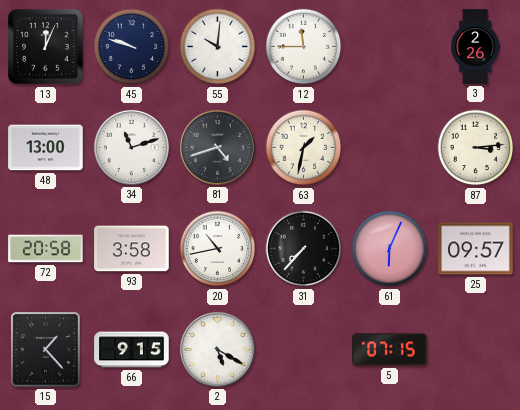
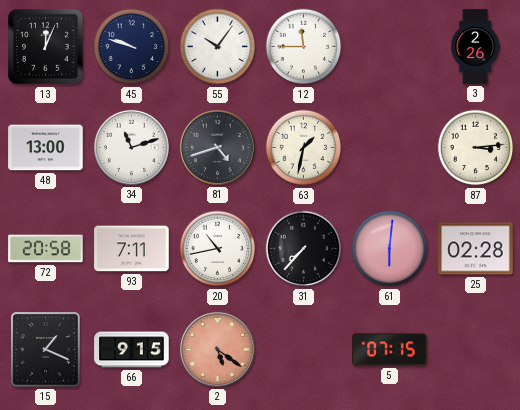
55: 10:01 -> 10:06
93: 3:58 -> 7:11
61: 6:04 -> 6:01
25: 09:57 -> 02:28
15: 1:23 -> 1:19
2: 5:20 -> 5:21
2 dial: white -> salmon
